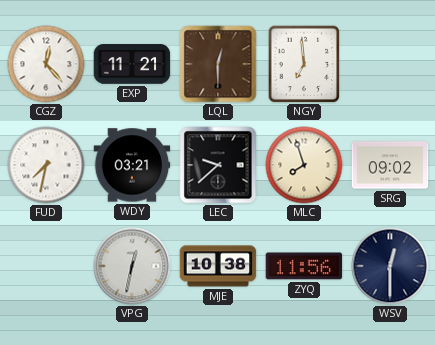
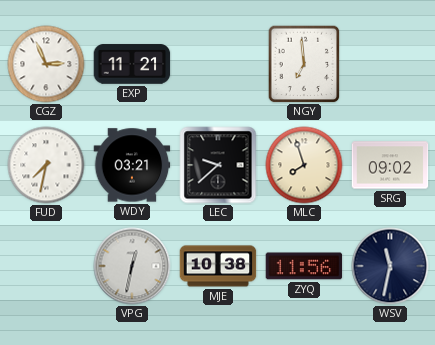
CGZ: 12:23 -> 2:56
LQL: 12:30 -> none
WSV: 12:30 -> 11:32
